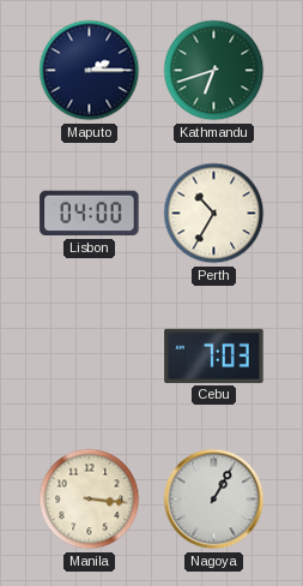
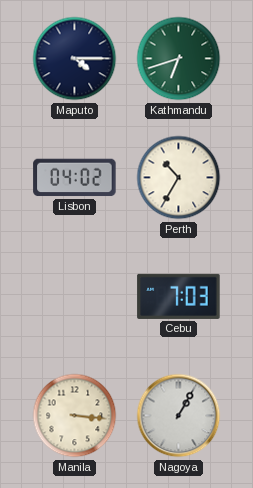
Maputo: 2:15 -> 4:15
Lisbon: 04:00 -> 04:02
